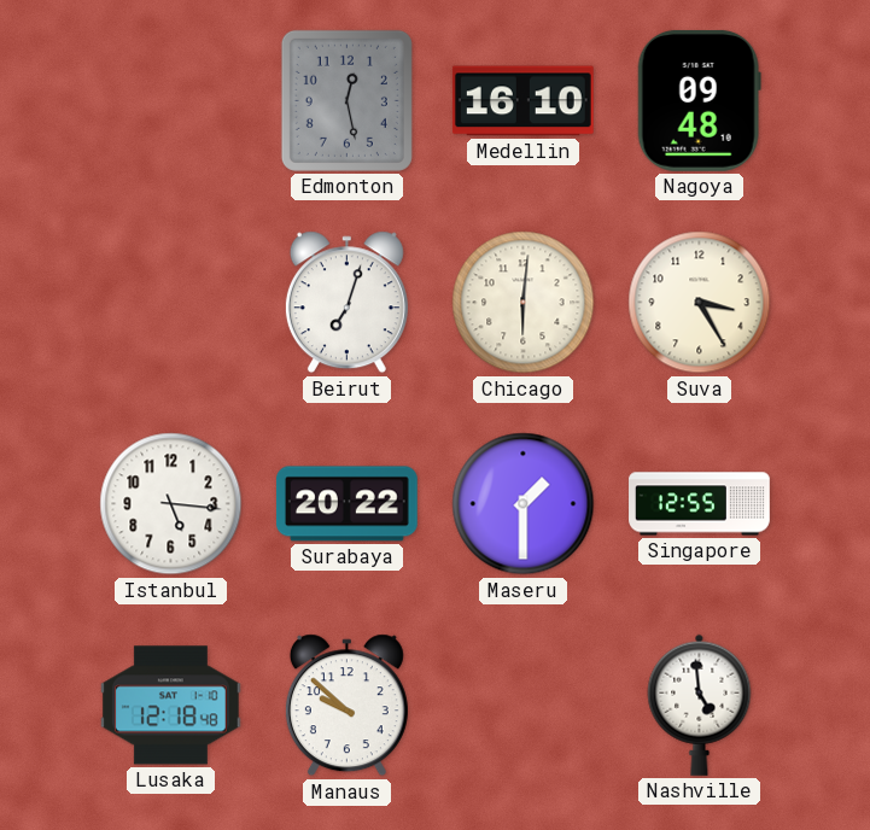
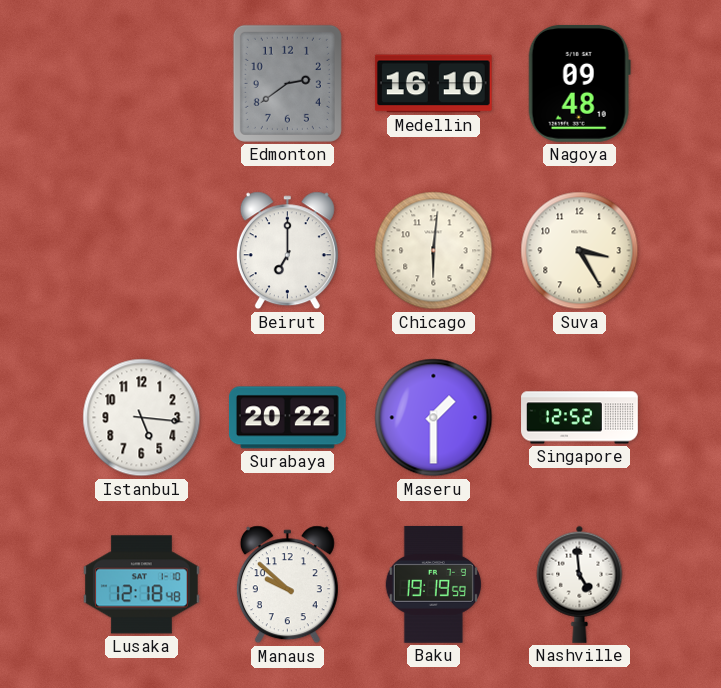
Edmonton: 12:28 -> 2:39
Beirut: 7:03 -> 7:00
Singapore: 12:55 -> 12:52
Baku: none -> 19:19
